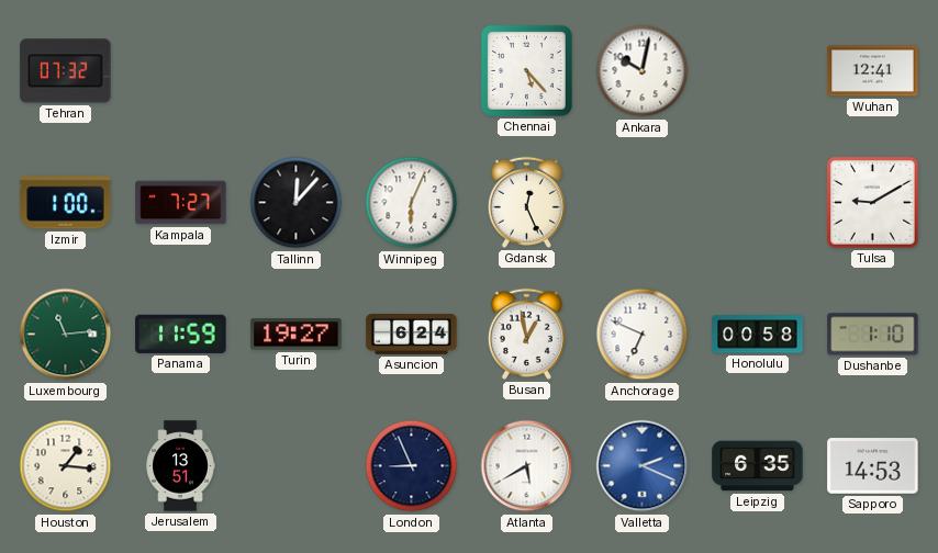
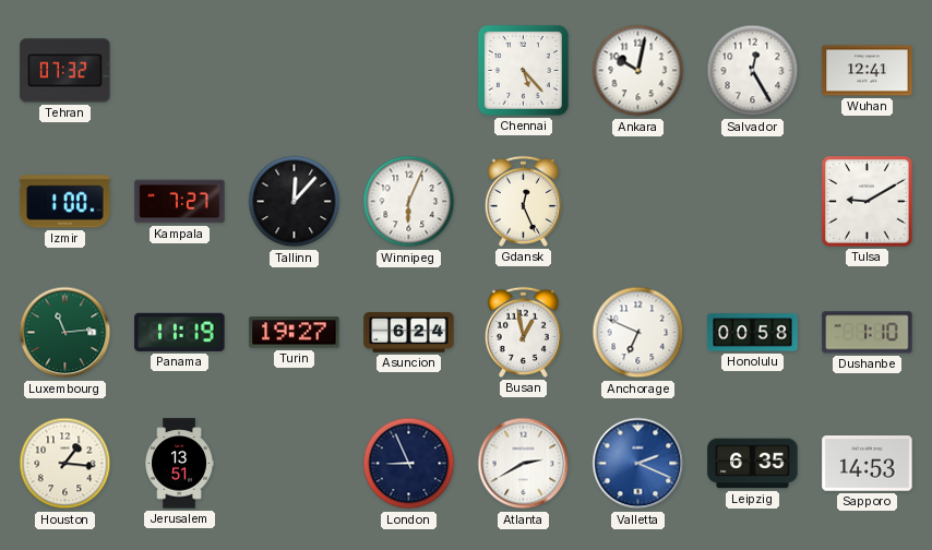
Salvador: none -> 12:25
Panama: 11:59 -> 11:19
Atlanta: 5:40 -> 2:40
